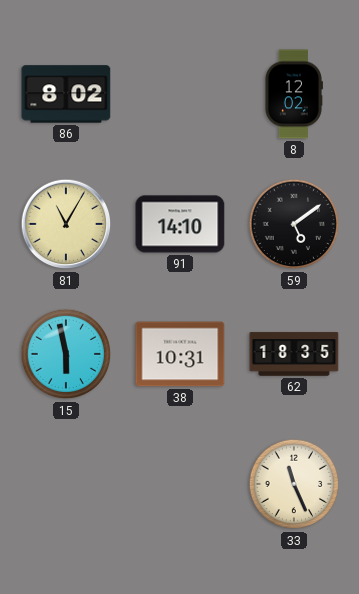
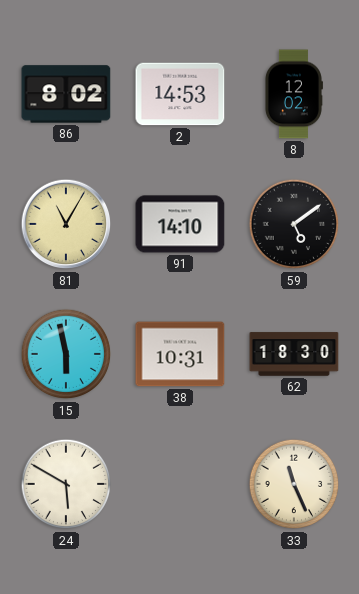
2: none -> 14:53
62: 18:35 -> 18:30
24: none -> 5:50
